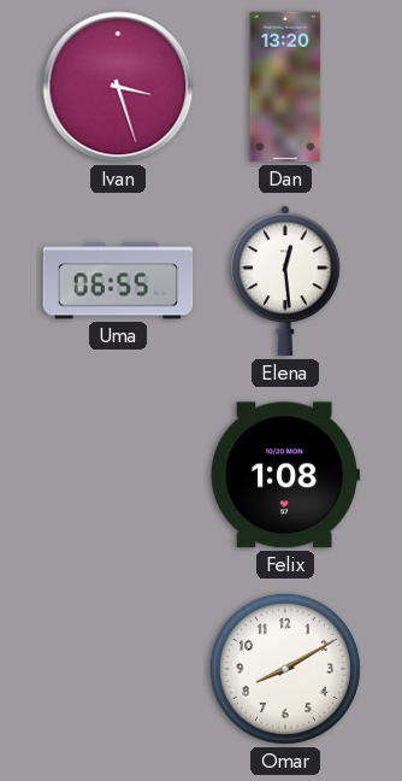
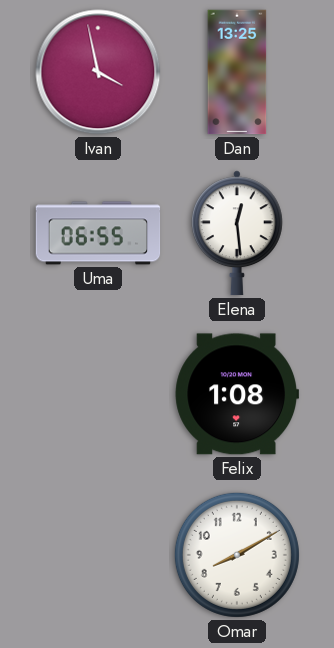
Ivan: 3:27 -> 3:58
Dan: 13:20 -> 13:25
